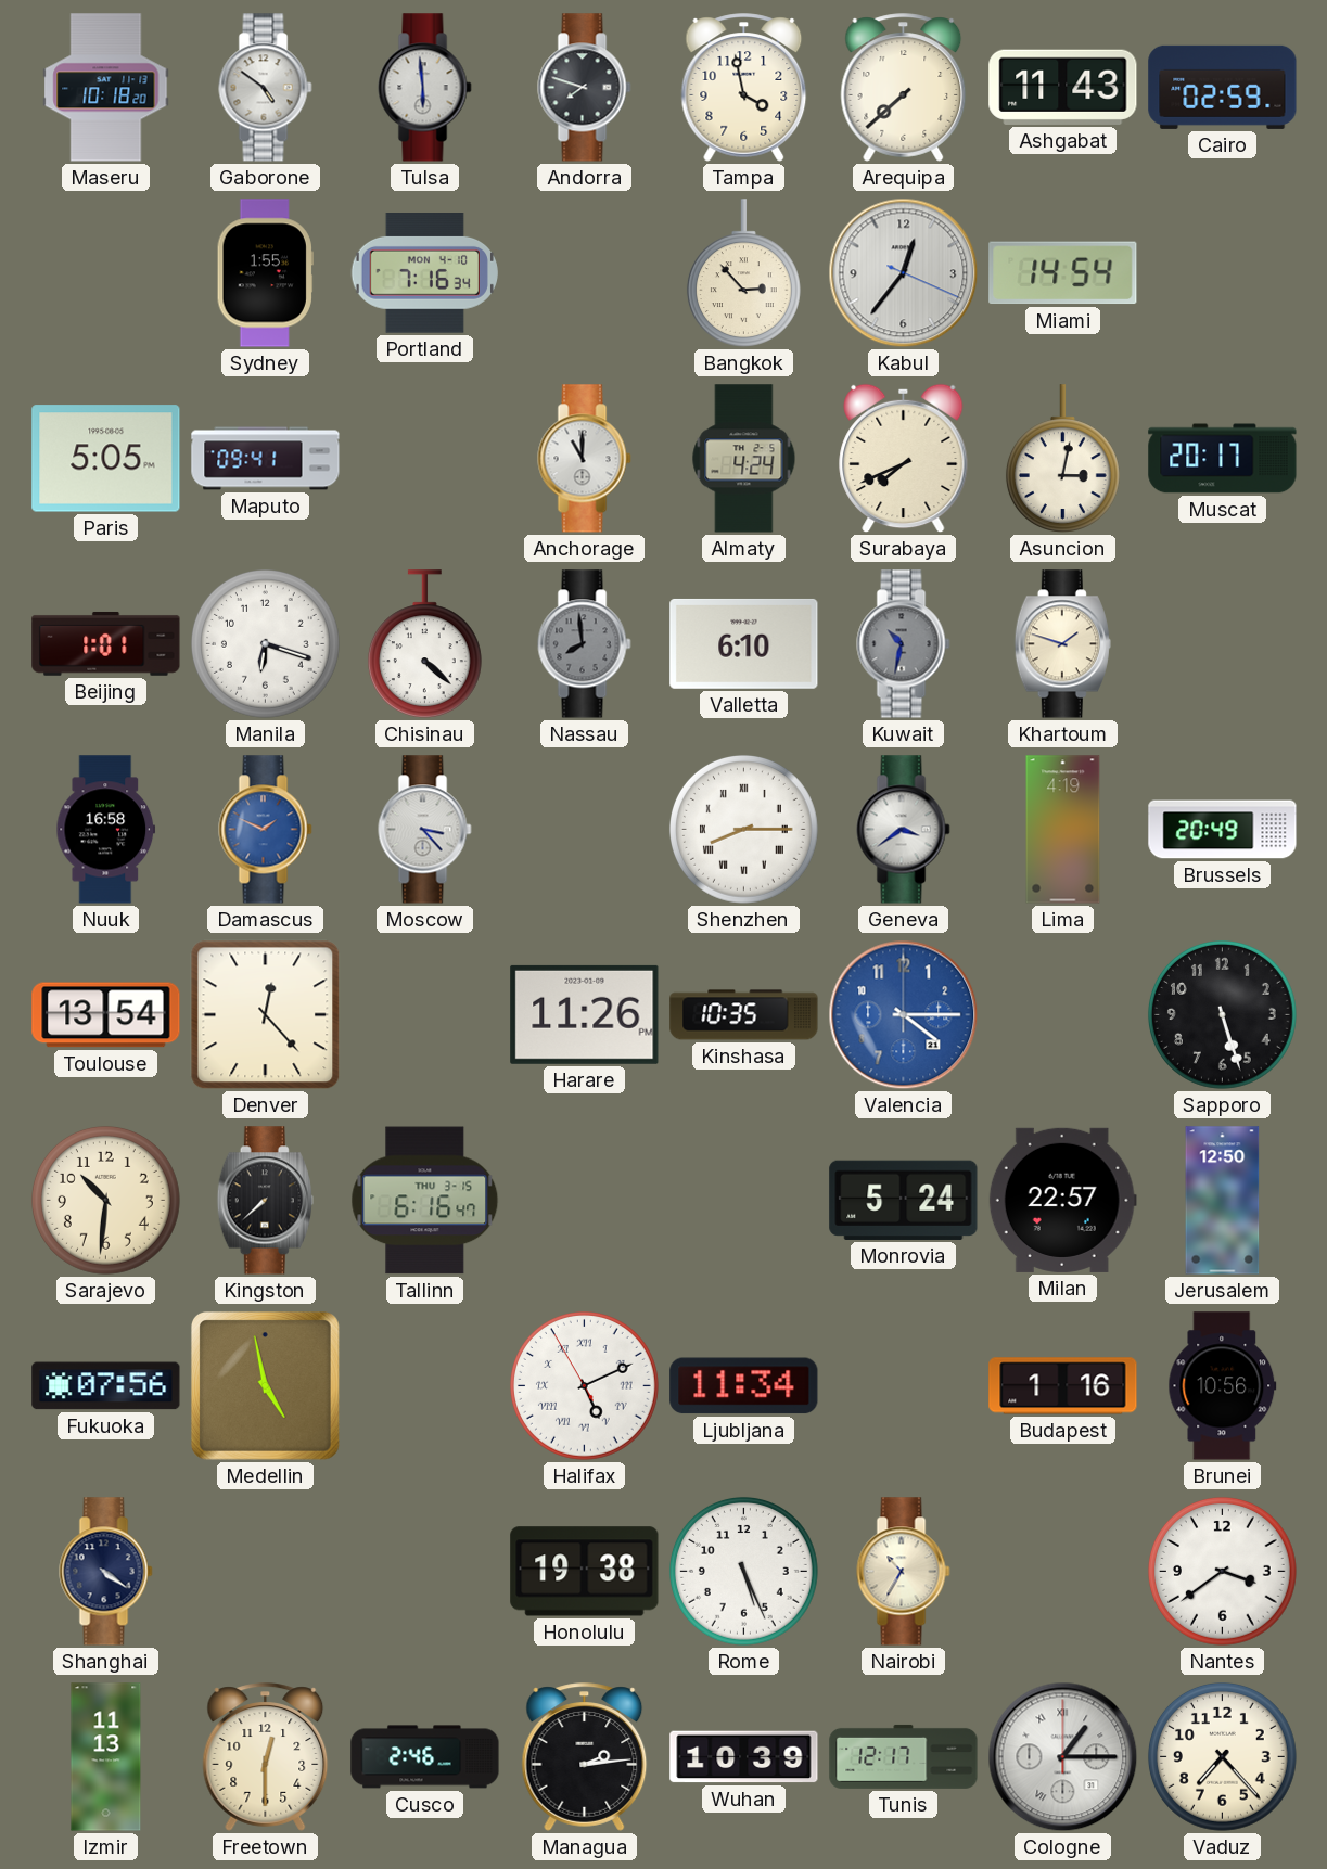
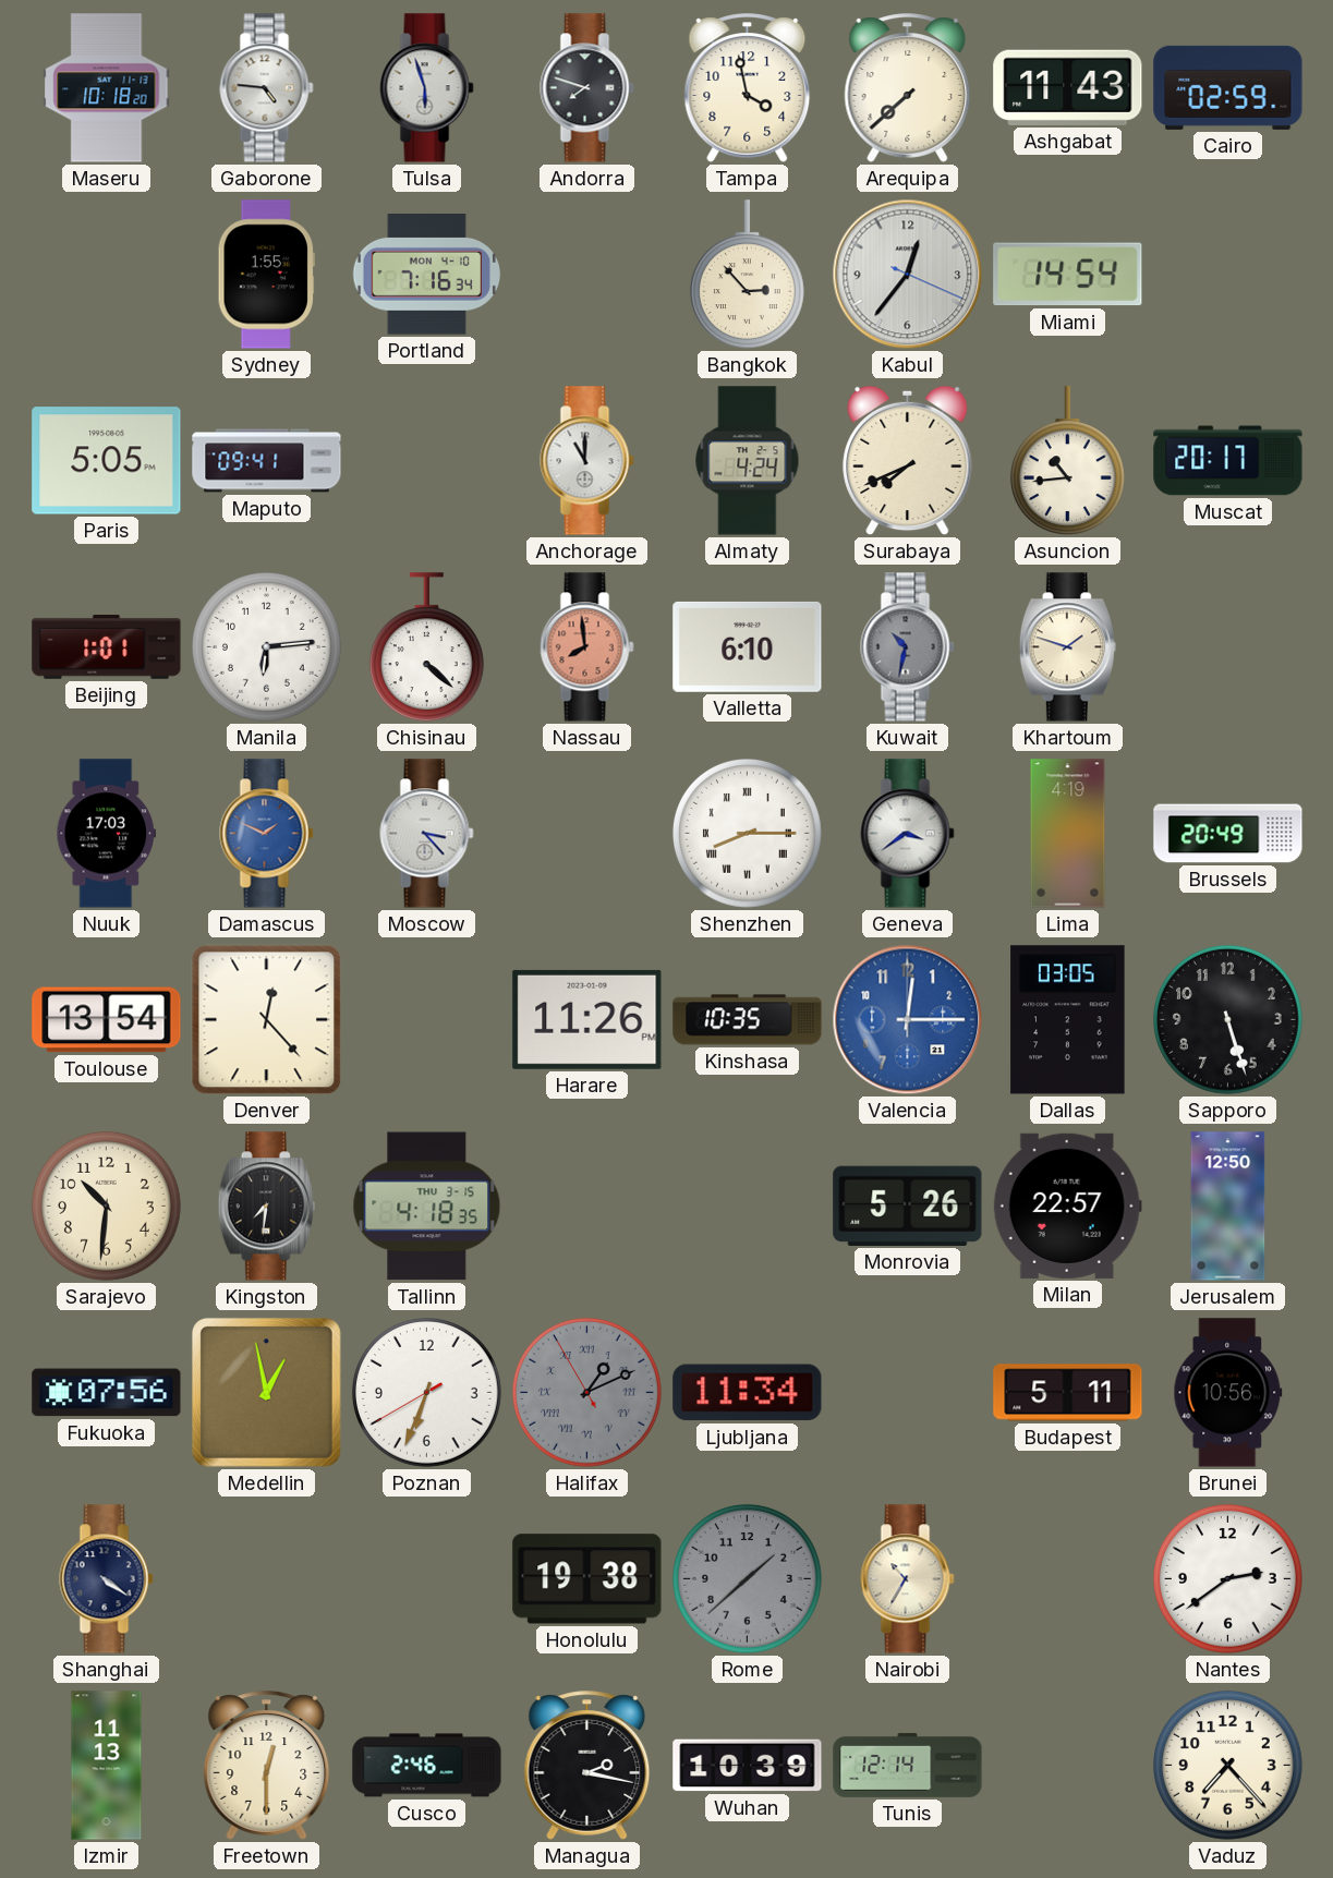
Gaborone: 4:51 -> 4:46
Tulsa: 5:59 -> 5:57
Asuncion: 3:02 -> 10:44
Manila: 6:18 -> 6:14
Nassau dial: grey -> salmon
Nuuk: 16:58 -> 17:03
Valencia: 4:15 -> 12:15
Dallas: none -> 03:05
Kingston: 7:38 -> 7:31
Tallinn: 6:16 -> 4:18
Monrovia: 5:24 -> 5:26
Medellin: 4:58 -> 12:58
Poznan: none -> 6:33
Halifax: 5:10 -> 1:10
Halifax dial: white -> grey
Budapest: 1:16 -> 5:11
Rome: 5:26 -> 1:38
Rome dial: white -> grey
Nantes: 3:39 -> 2:39
Managua: 2:14 -> 2:17
Tunis: 12:17 -> 12:14
Cologne: 1:15 -> none
